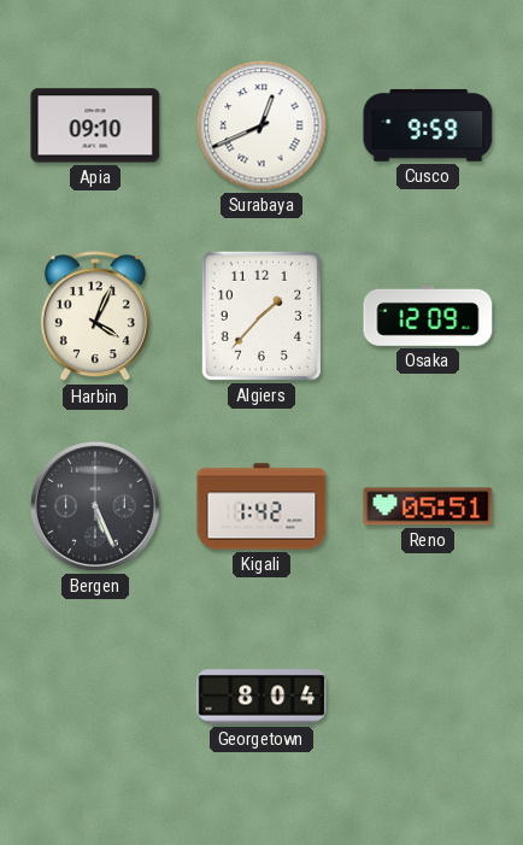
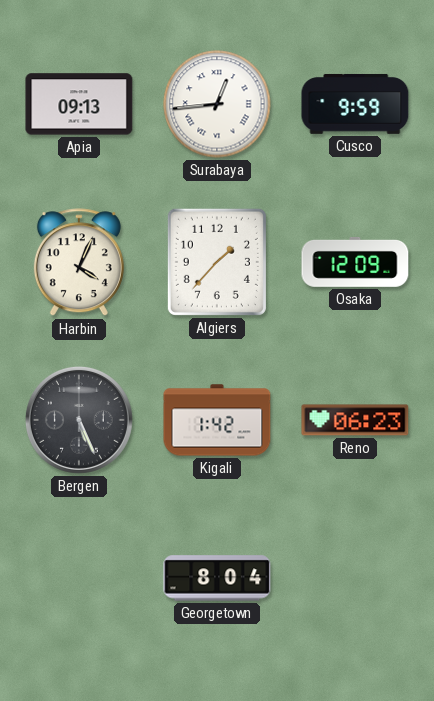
Apia: 09:10 -> 09:13
Surabaya: 12:41 -> 12:44
Reno: 05:51 -> 06:23
